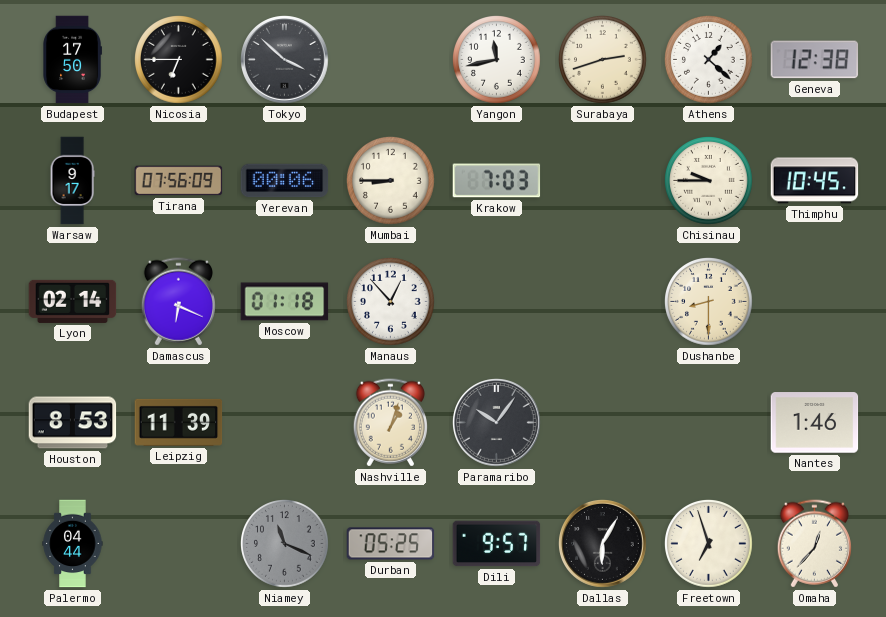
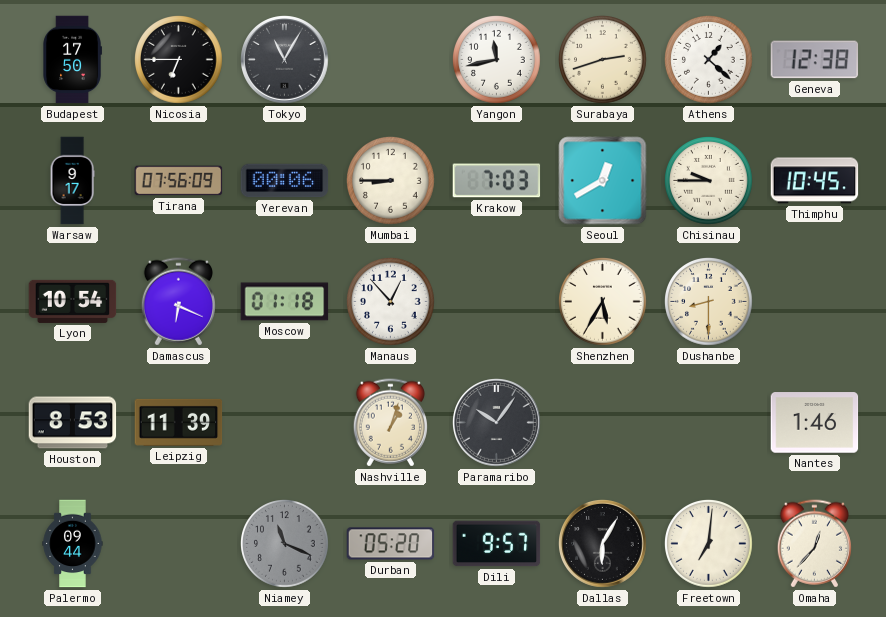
Tokyo: 3:52 -> 11:05
Seoul: none -> 12:40
Lyon: 02:14 -> 10:54
Shenzhen: none -> 5:35
Palermo: 04:44 -> 09:44
Durban: 05:25 -> 05:20
Freetown: 6:57 -> 7:01
